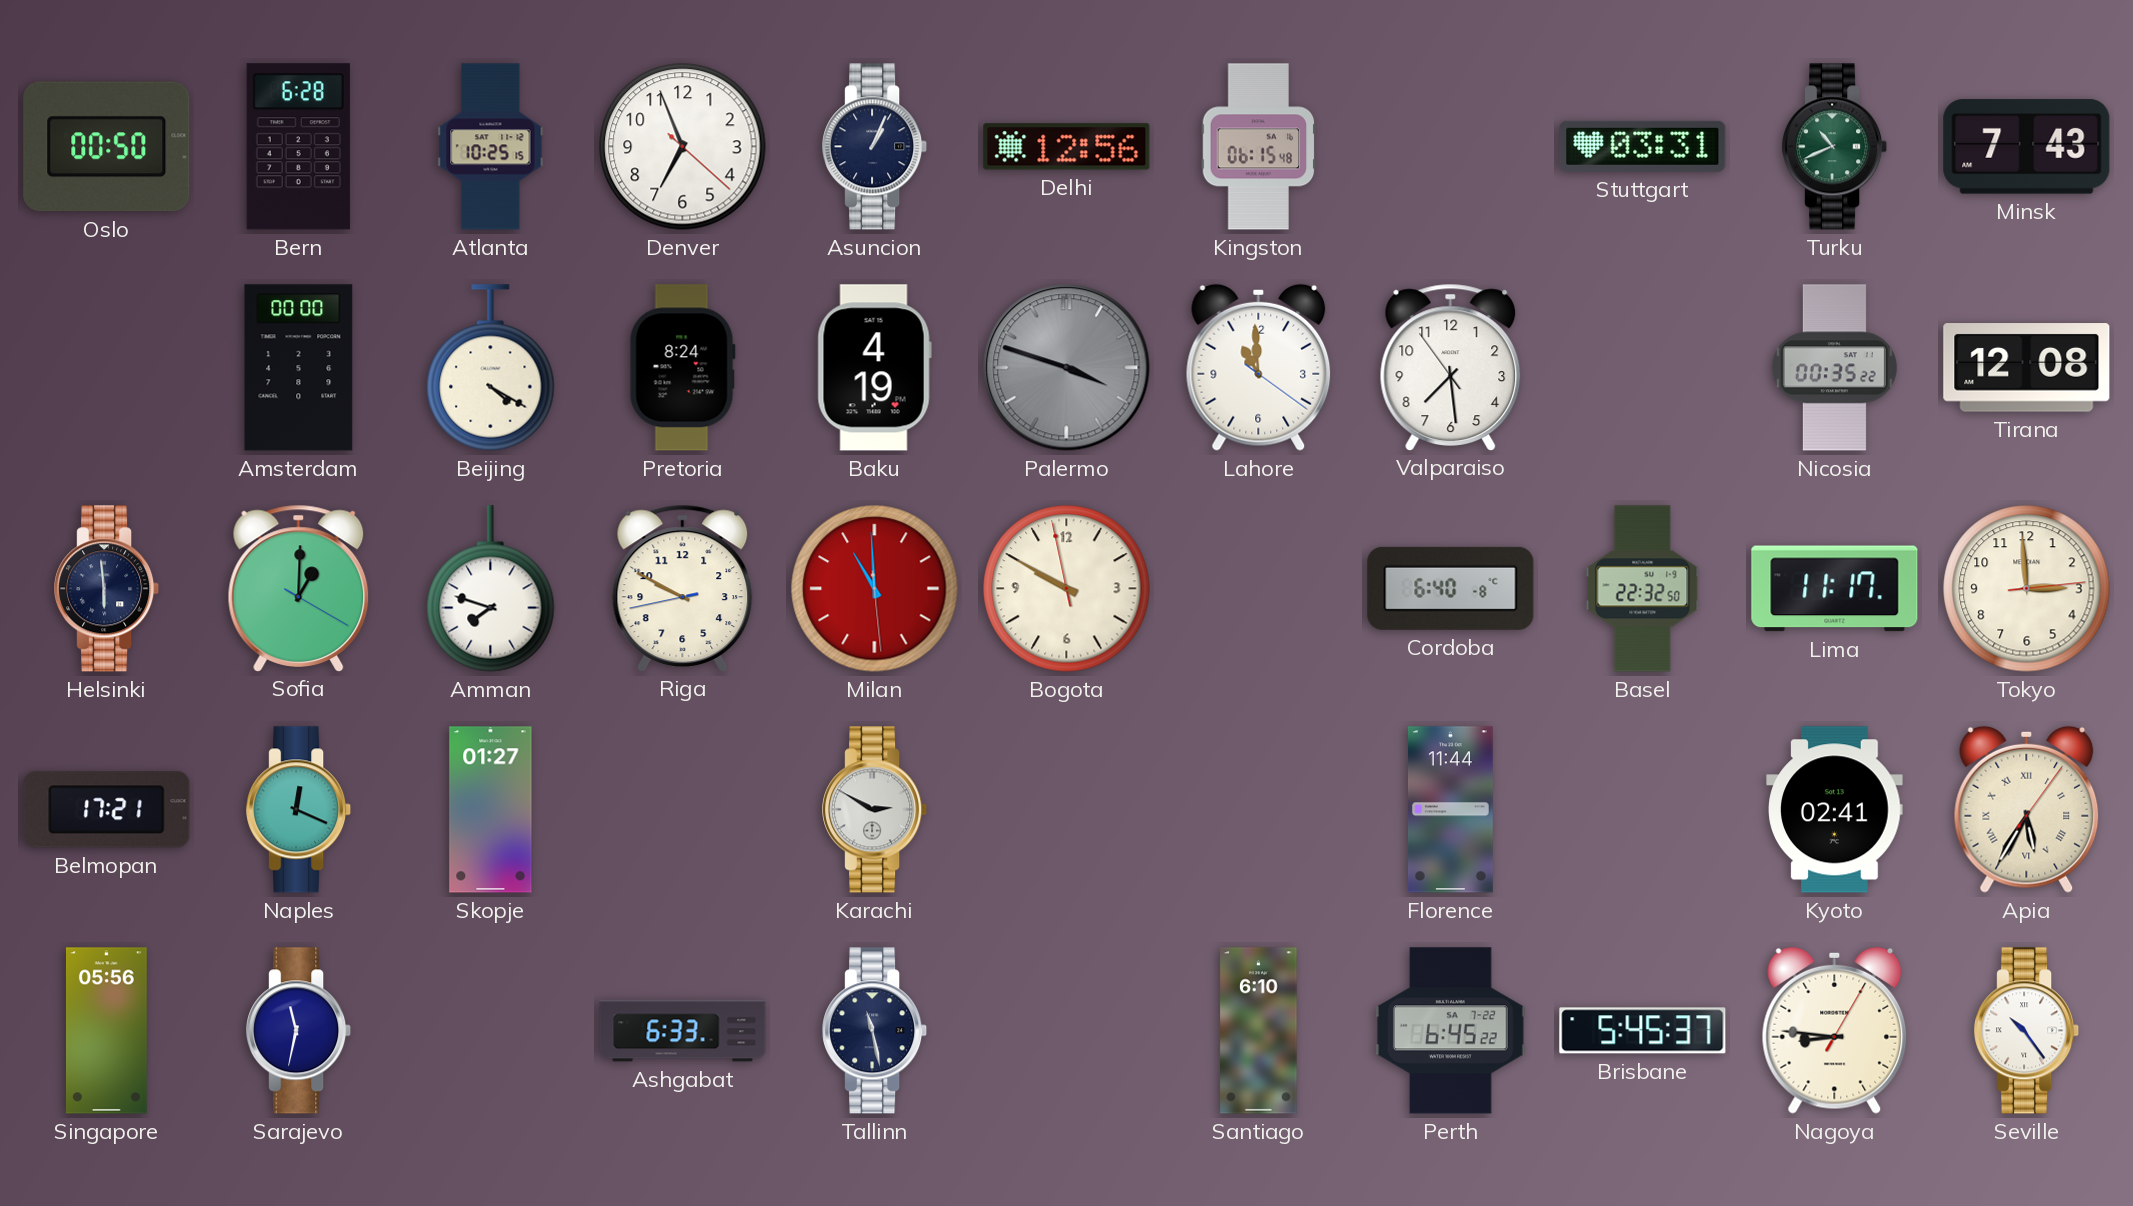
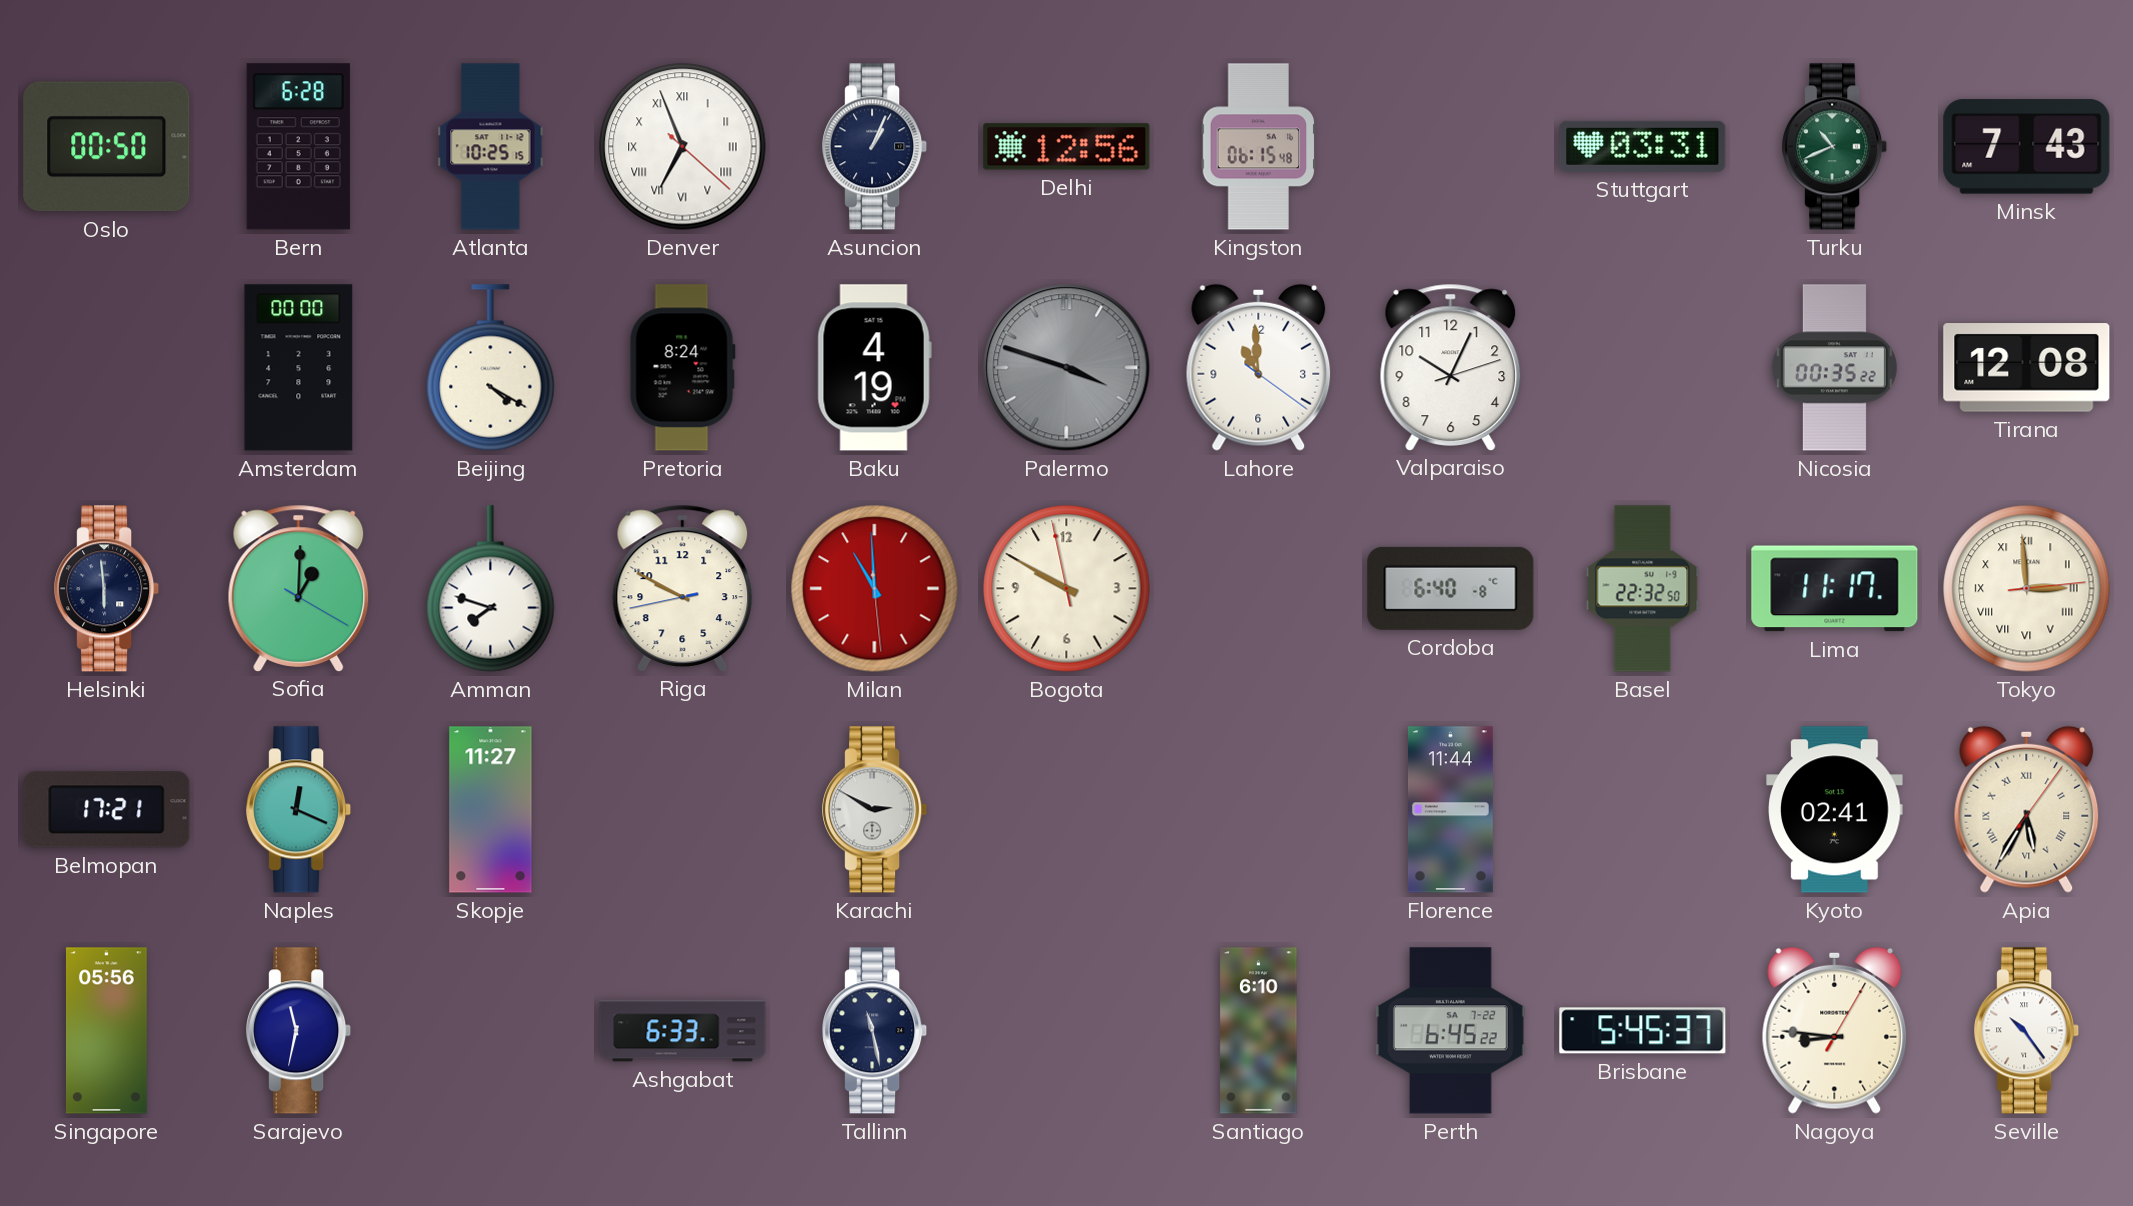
Denver numerals: Arabic -> Roman
Valparaiso: 7:28 -> 10:04
Tokyo numerals: Arabic -> Roman
Skopje: 01:27 -> 11:27
